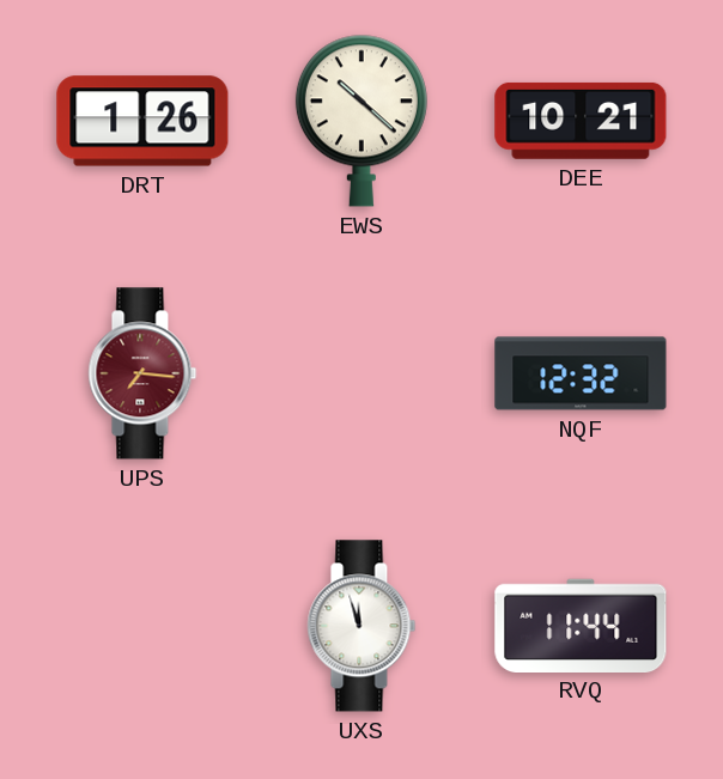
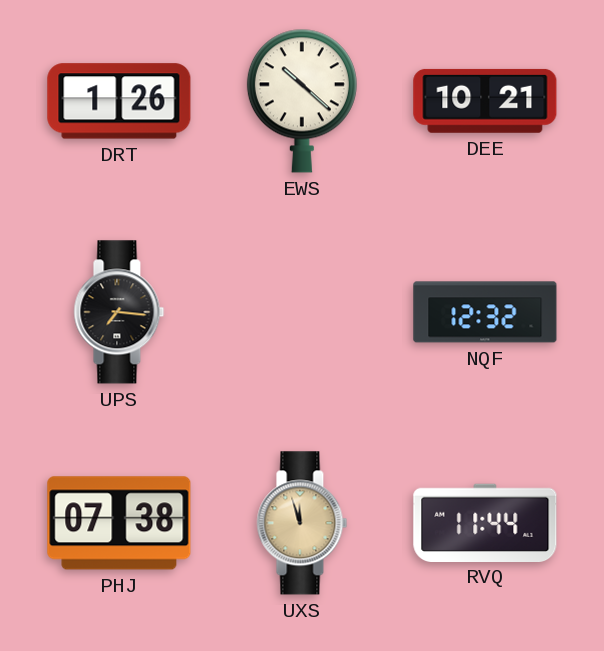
UPS dial: burgundy -> black
PHJ: none -> 07:38
UXS dial: white -> champagne
